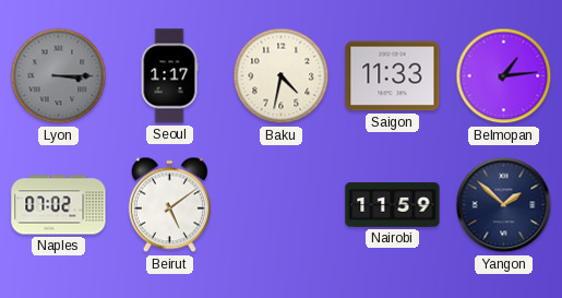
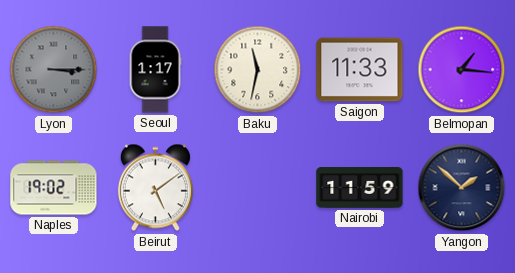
Baku: 4:32 -> 11:32
Belmopan: 1:14 -> 1:16
Naples: 07:02 -> 19:02
